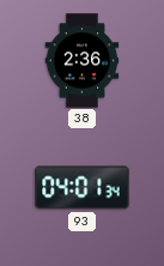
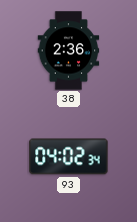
93: 04:01 -> 04:02
